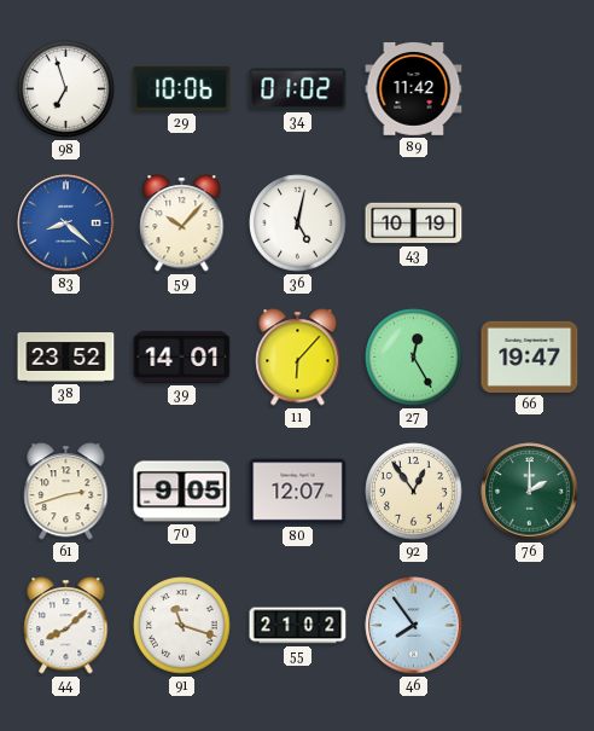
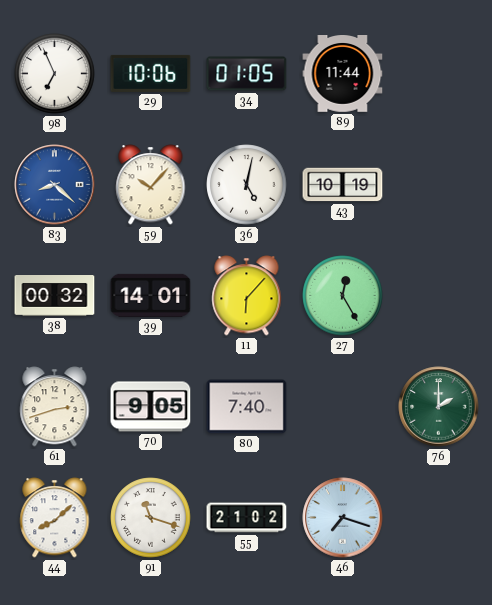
98: 6:57 -> 6:56
34: 01:02 -> 01:05
89: 11:42 -> 11:44
38: 23:52 -> 00:32
66: 19:47 -> none
80: 12:07 -> 7:40
92: 12:54 -> none
46: 7:54 -> 7:18
